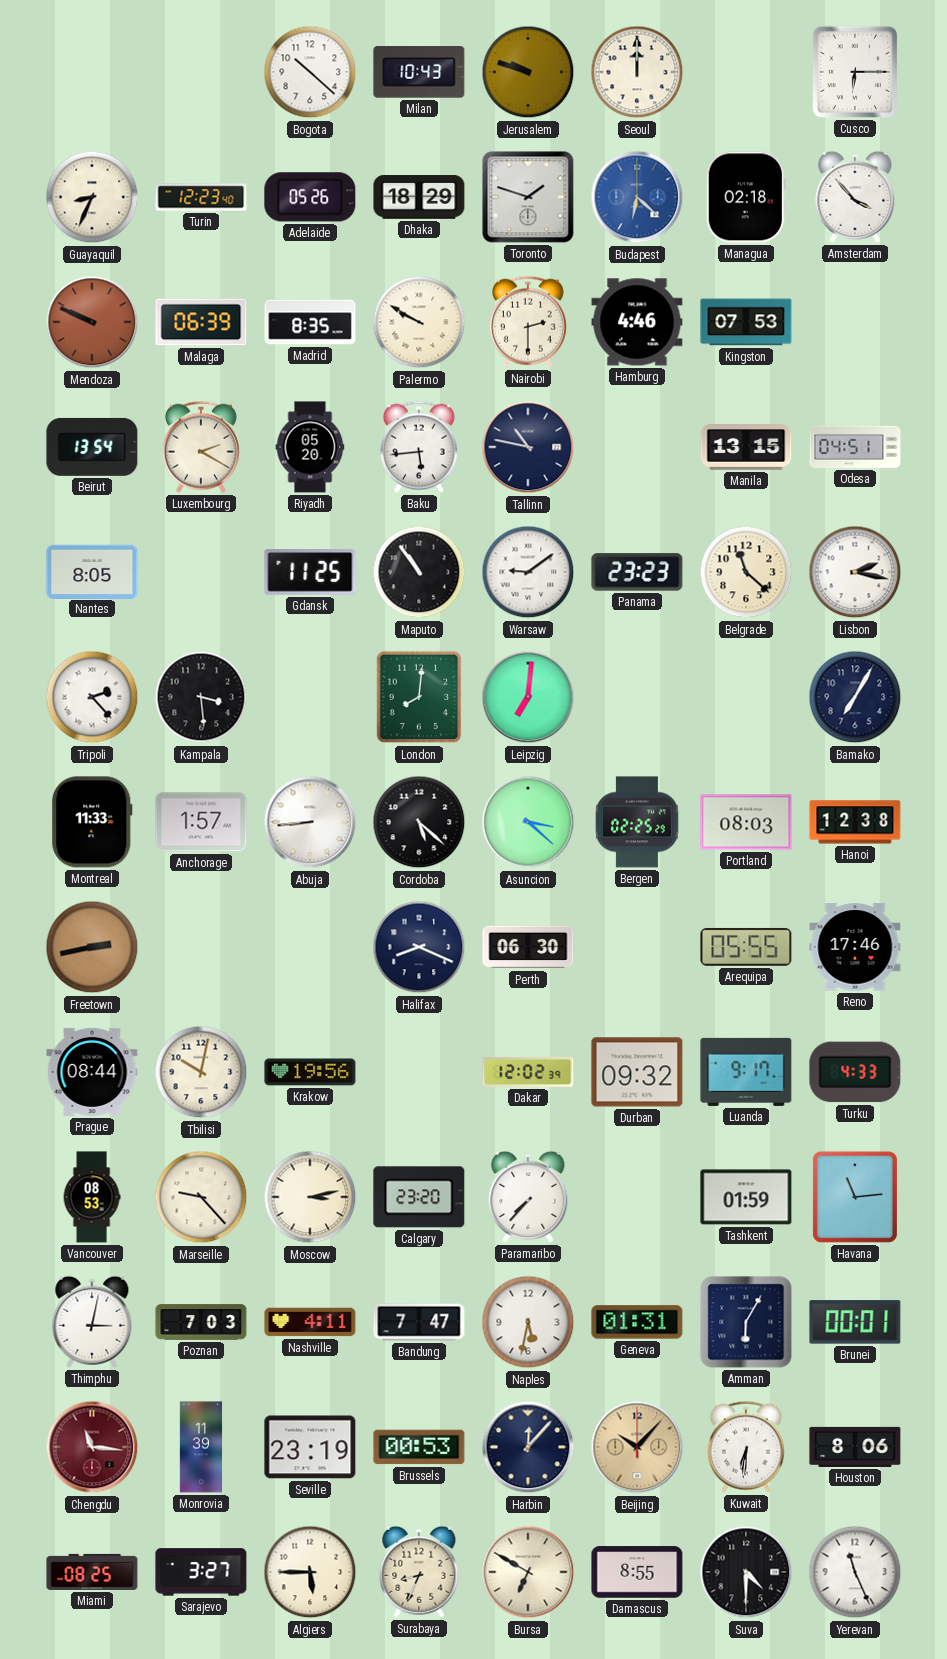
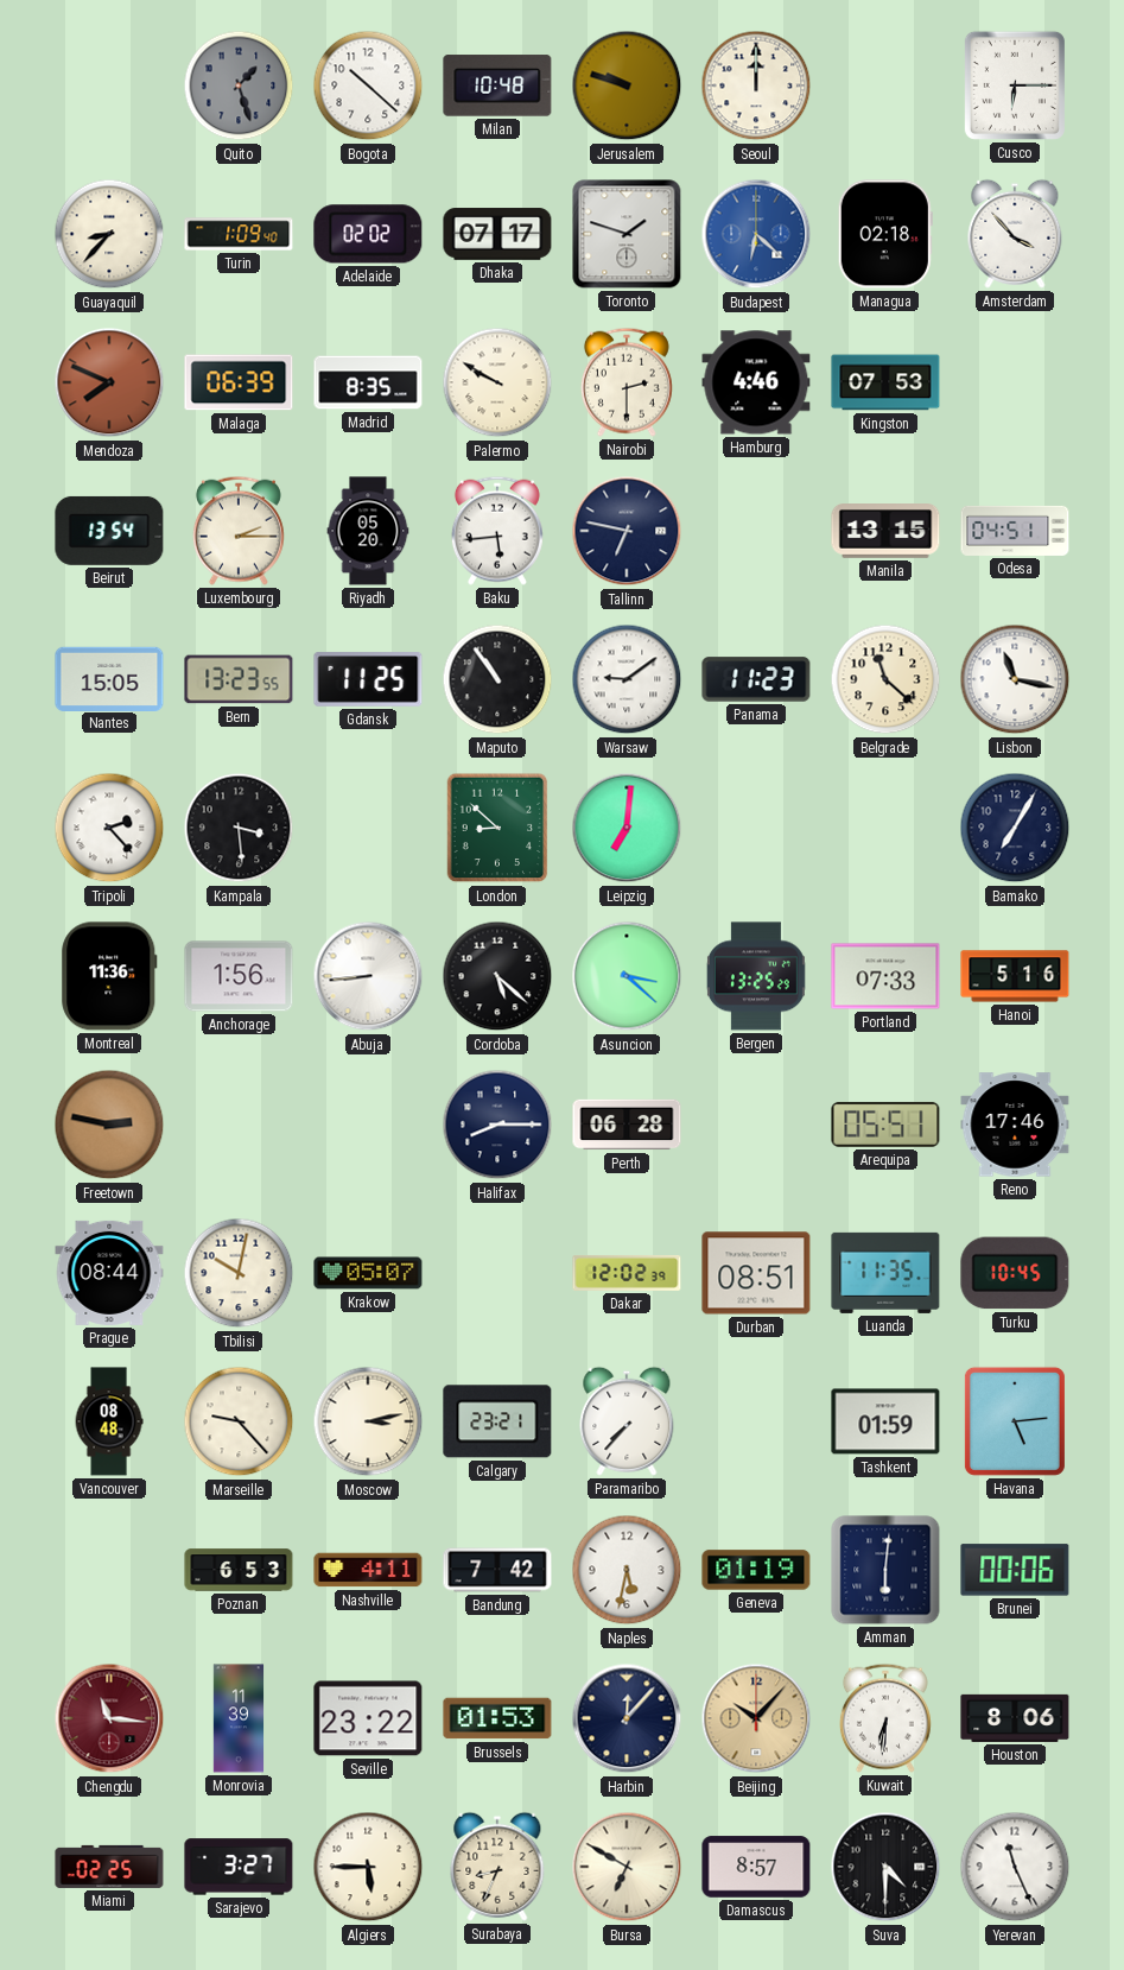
Quito: none -> 1:27
Milan: 10:43 -> 10:48
Guayaquil: 8:34 -> 8:37
Turin: 12:23 -> 1:09
Adelaide: 05:26 -> 02:02
Dhaka: 18:29 -> 07:17
Mendoza: 9:49 -> 7:49
Luxembourg: 2:20 -> 2:15
Tallinn: 10:47 -> 6:47
Nantes: 8:05 -> 15:05
Bern: none -> 13:23
Panama: 23:23 -> 11:23
Lisbon: 2:17 -> 11:17
London: 8:01 -> 8:52
Montreal: 11:33 -> 11:36
Anchorage: 1:57 -> 1:56
Bergen: 02:25 -> 13:25
Portland: 08:03 -> 07:33
Hanoi: 12:38 -> 5:16
Freetown: 2:43 -> 2:47
Halifax: 8:19 -> 8:15
Perth: 06:30 -> 06:28
Arequipa: 05:55 -> 05:51
Krakow: 19:56 -> 05:07
Durban: 09:32 -> 08:51
Luanda: 9:17 -> 11:35
Turku: 4:33 -> 10:45
Vancouver: 08:53 -> 08:48
Calgary: 23:20 -> 23:21
Havana: 11:14 -> 5:14
Thimphu: 3:02 -> none
Poznan: 7:03 -> 6:53
Bandung: 7:47 -> 7:42
Geneva: 01:31 -> 01:19
Amman: 6:05 -> 6:01
Brunei: 00:01 -> 00:06
Seville: 23:19 -> 23:22
Brussels: 00:53 -> 01:53
Miami: 08:25 -> 02:25
Damascus: 8:55 -> 8:57
